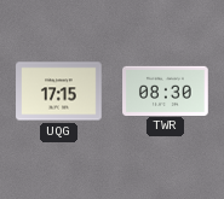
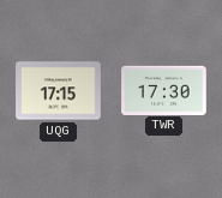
TWR: 08:30 -> 17:30
